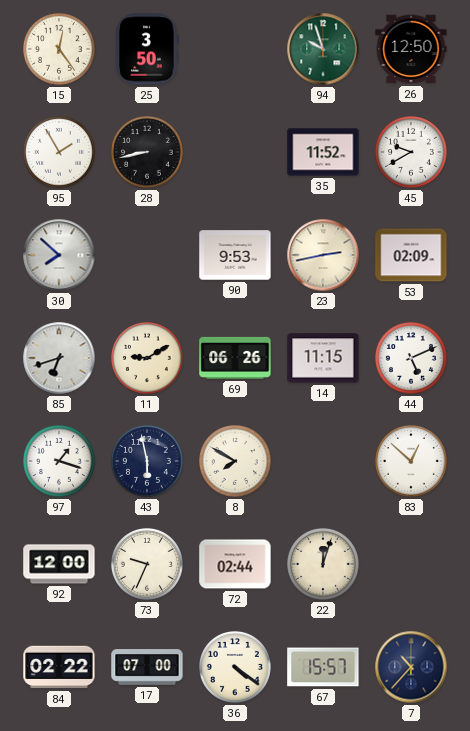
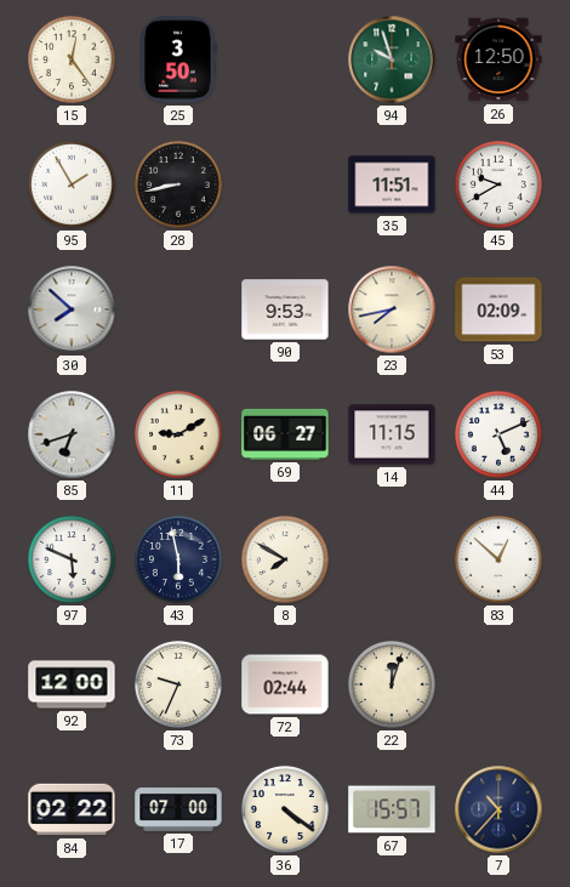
35: 11:52 -> 11:51
23: 2:43 -> 7:43
69: 06:26 -> 06:27
97: 1:18 -> 5:49
